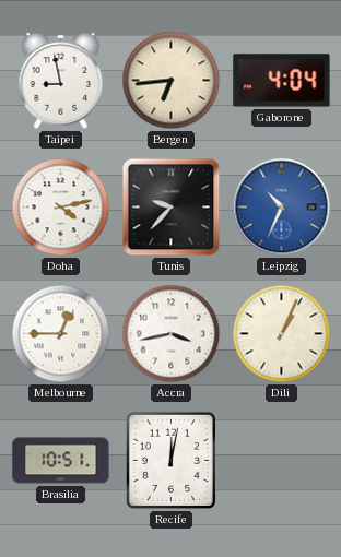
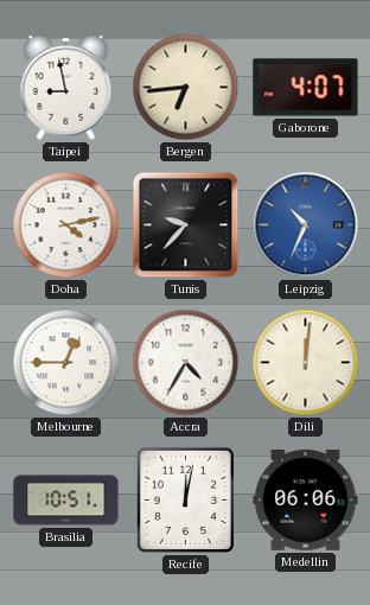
Gaborone: 4:04 -> 4:07
Accra: 3:43 -> 4:35
Dili: 1:04 -> 12:01
Medellin: none -> 06:06
